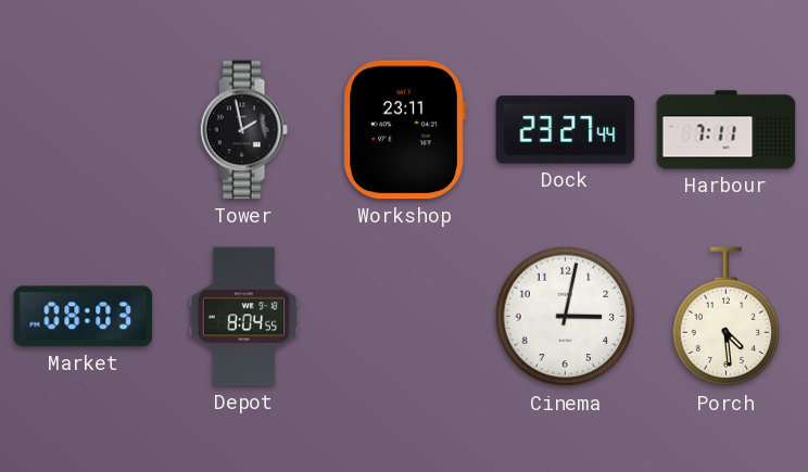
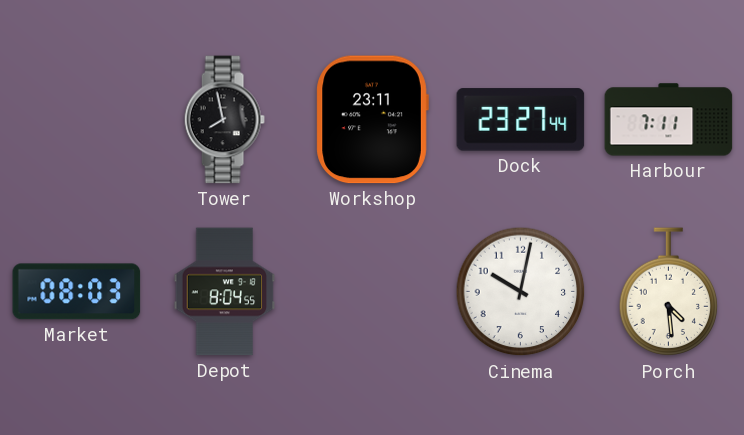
Tower: 1:58 -> 7:58
Cinema: 3:02 -> 10:02
